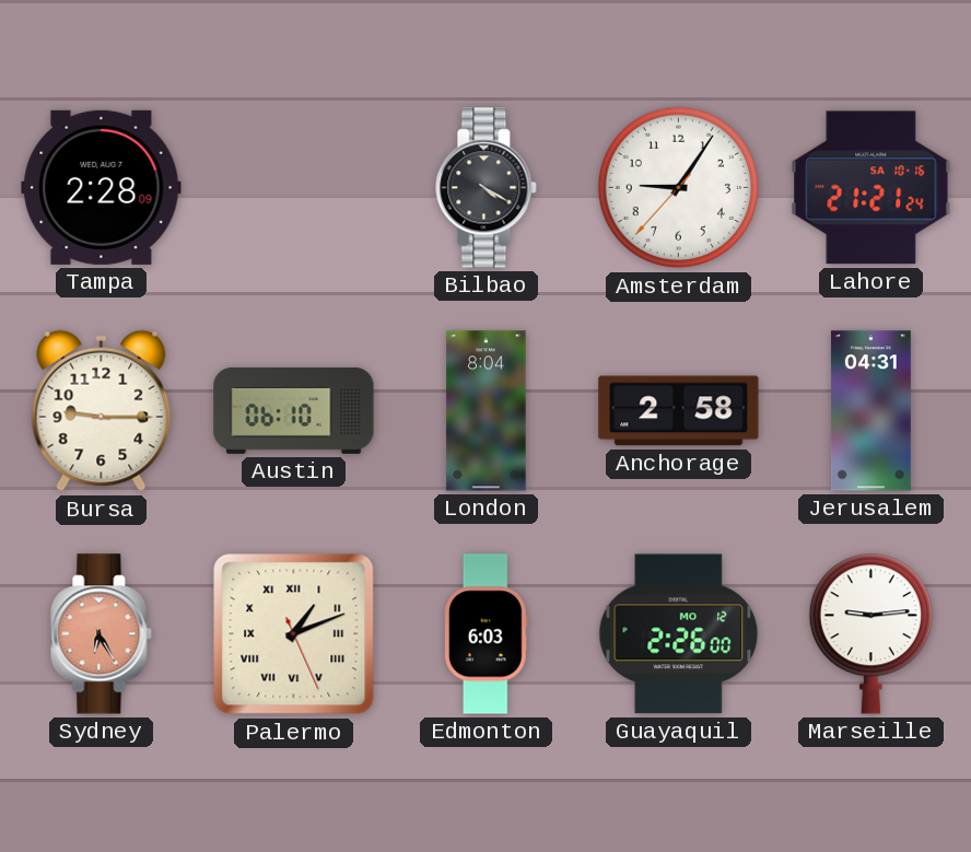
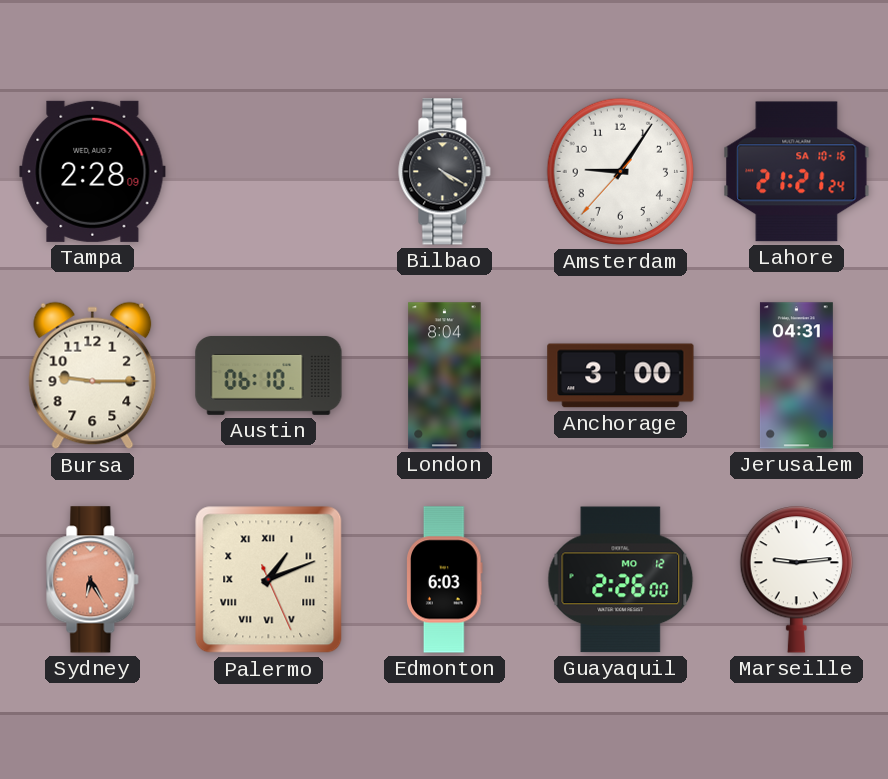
Anchorage: 2:58 -> 3:00
